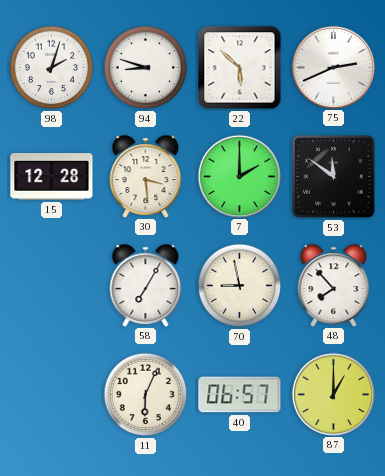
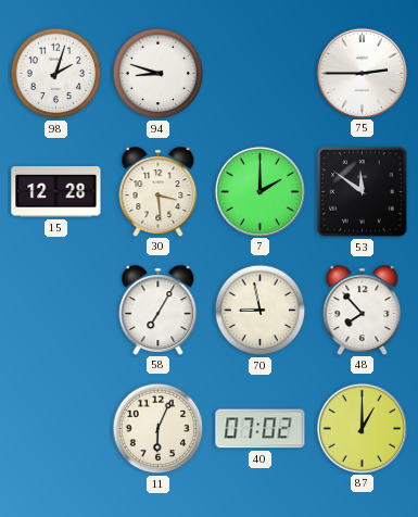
22: 5:52 -> none
75: 2:41 -> 2:45
40: 06:57 -> 07:02
